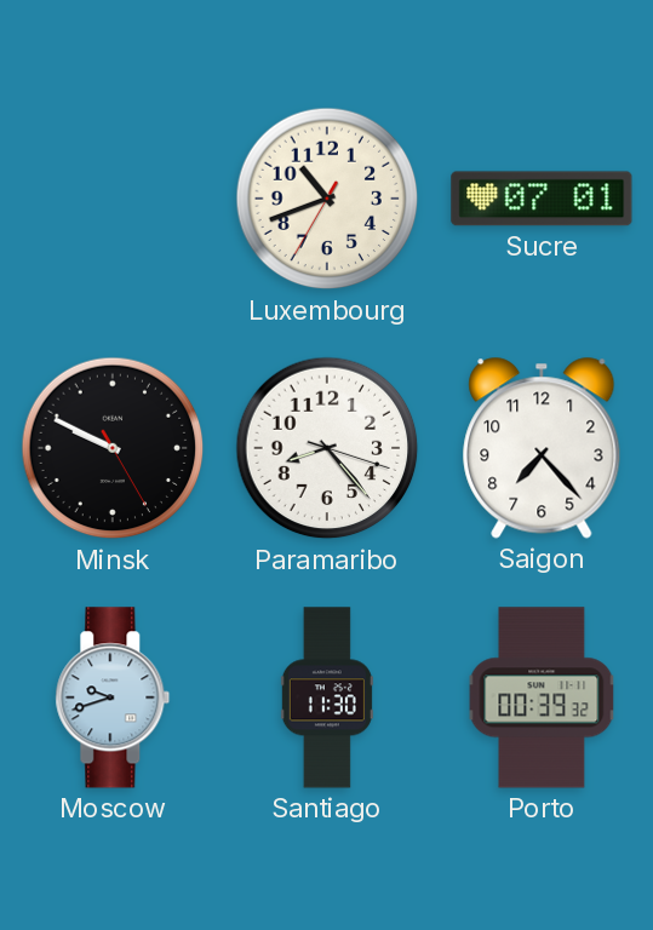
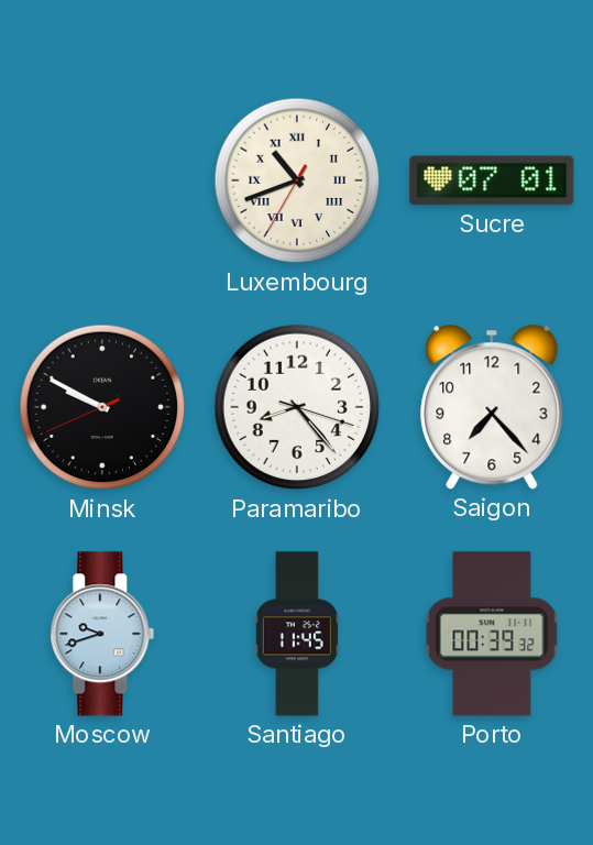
Luxembourg numerals: Arabic -> Roman
Minsk: 9:49:25 -> 9:49:41
Santiago: 11:30 -> 11:45
